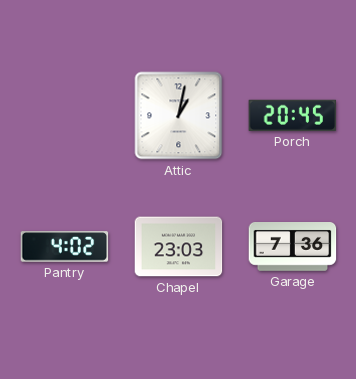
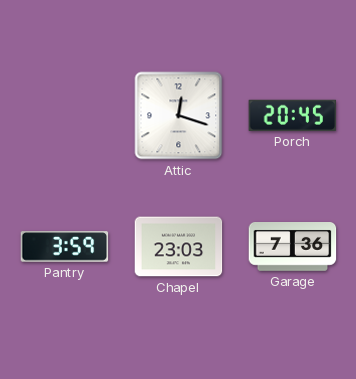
Attic: 1:02 -> 12:18
Pantry: 4:02 -> 3:59
